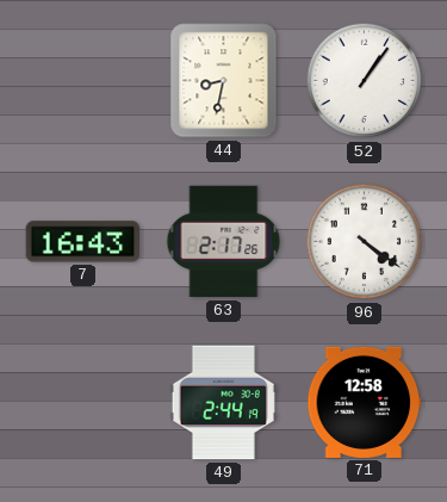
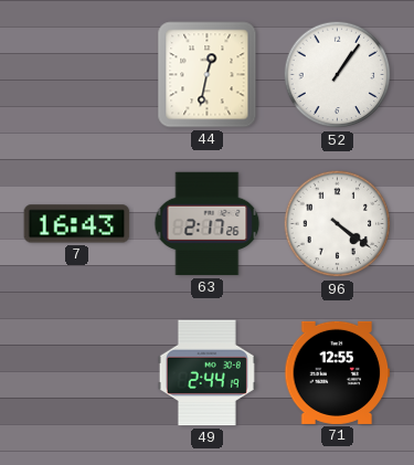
44: 8:32 -> 12:32
71: 12:58 -> 12:55
